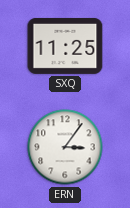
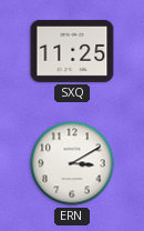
ERN: 3:06 -> 3:10
